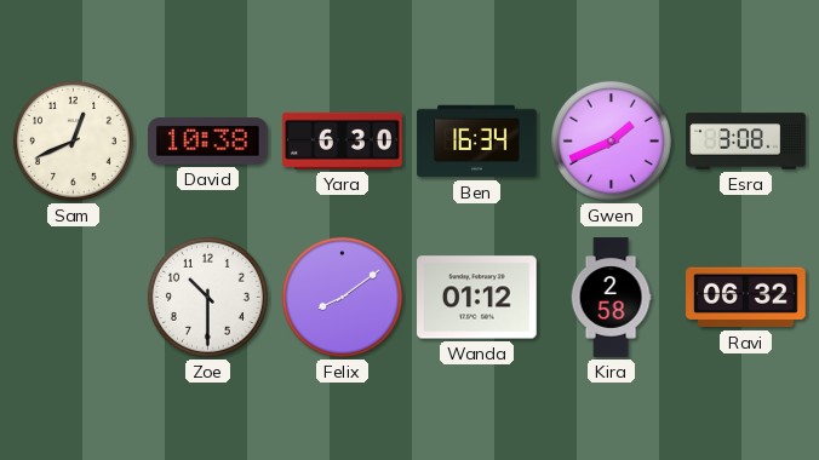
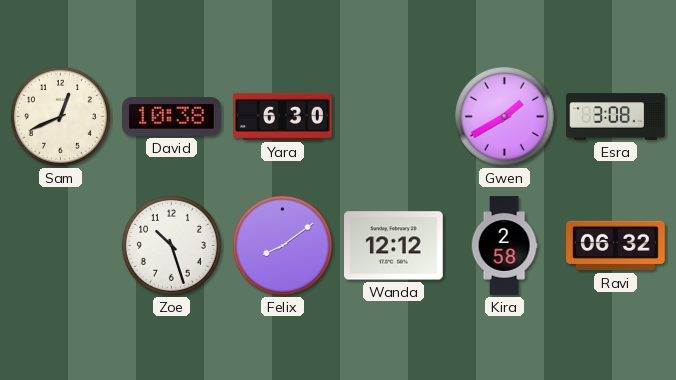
Ben: 16:34 -> none
Gwen: 1:41 -> 1:40
Zoe: 10:30 -> 10:27
Wanda: 01:12 -> 12:12
